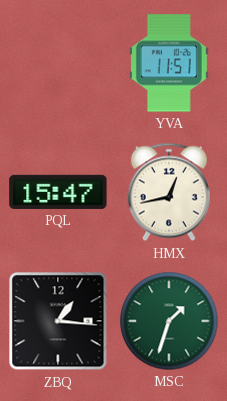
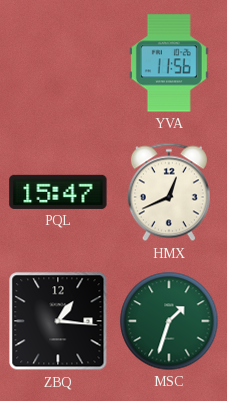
YVA: 11:51 -> 11:56
HMX: 12:43 -> 12:41
